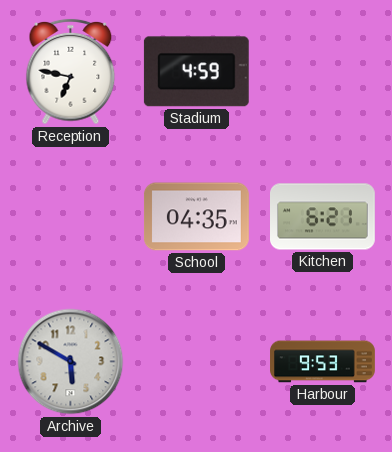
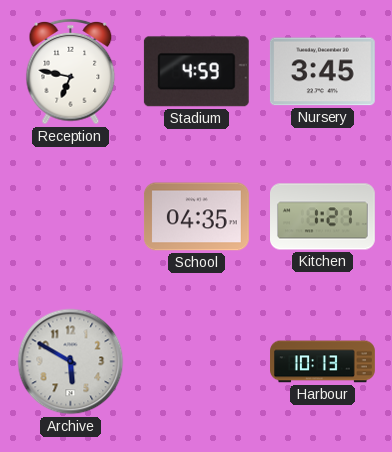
Nursery: none -> 3:45
Kitchen: 6:21 -> 1:21
Harbour: 9:53 -> 10:13
